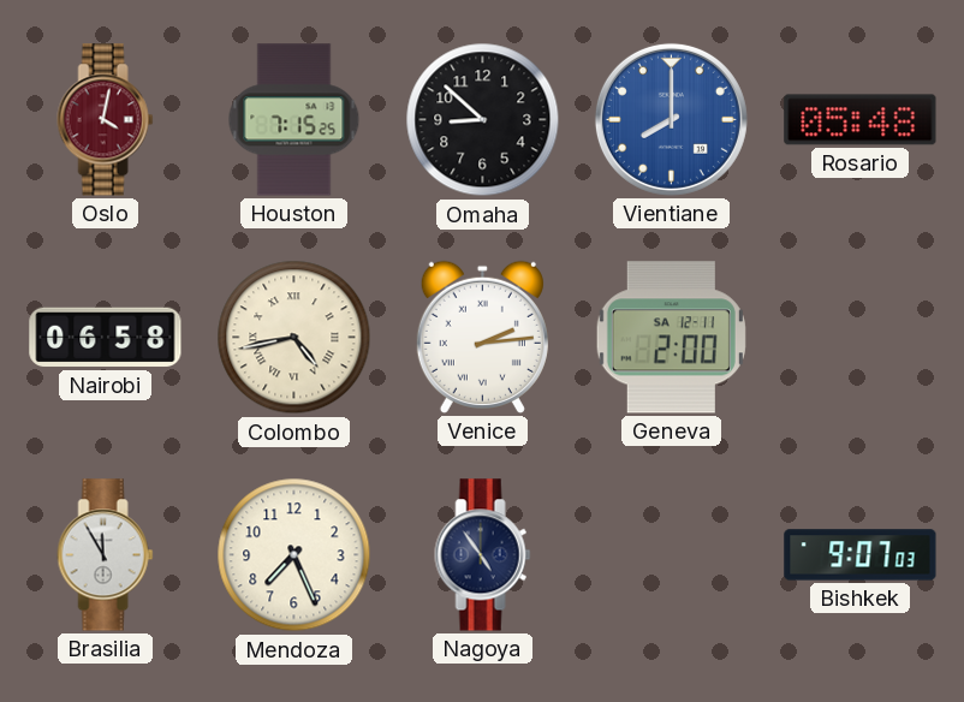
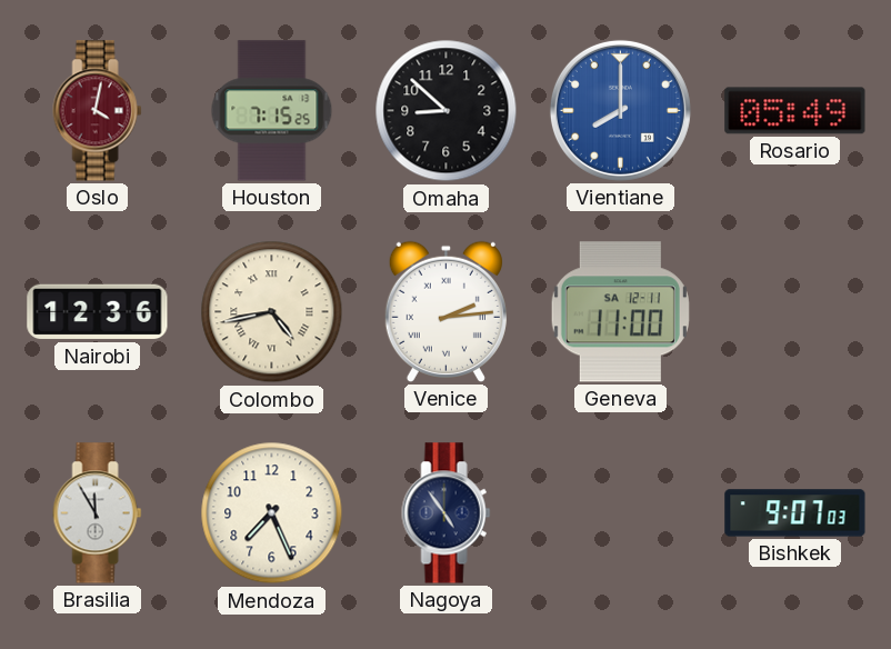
Rosario: 05:48 -> 05:49
Nairobi: 06:58 -> 12:36
Geneva: 2:00 -> 11:00
